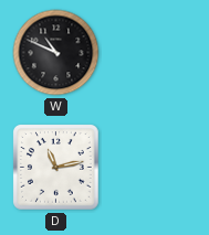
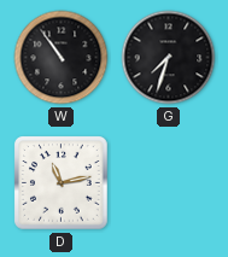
W: 10:49 -> 10:54
G: none -> 7:33
